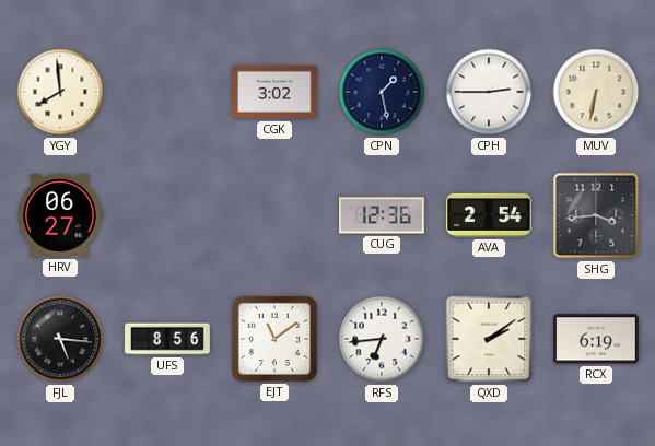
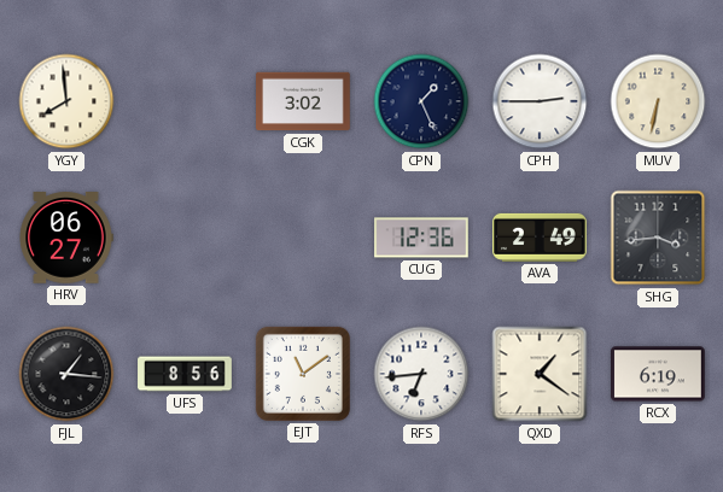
CPN: 1:28 -> 1:26
AVA: 2:54 -> 2:49
FJL: 5:16 -> 1:16
QXD: 2:09 -> 1:21
